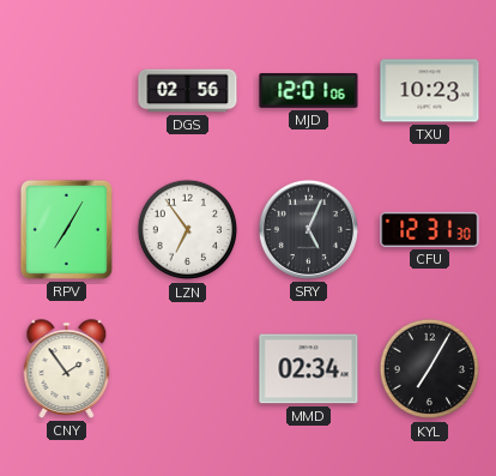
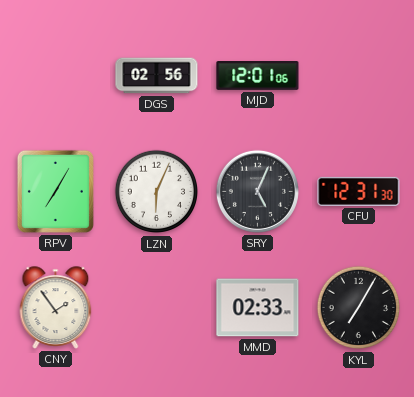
TXU: 10:23 -> none
LZN: 6:54 -> 6:04
MMD: 02:34 -> 02:33
